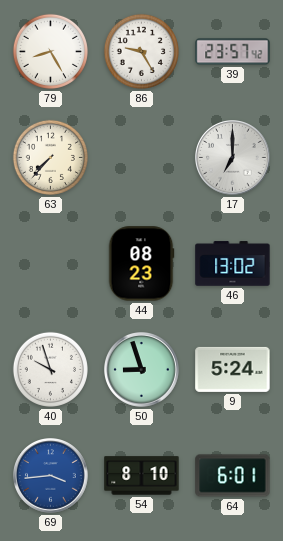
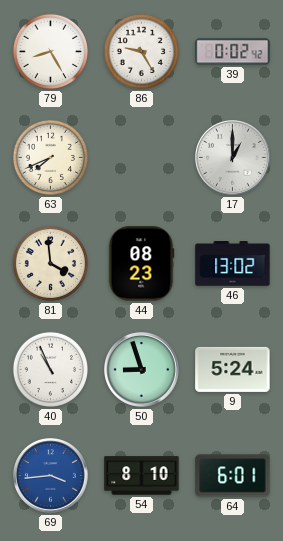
39: 23:57 -> 0:02
63: 7:37 -> 7:41
17: 7:00 -> 1:00
81: none -> 3:59
40: 9:57 -> 10:56
